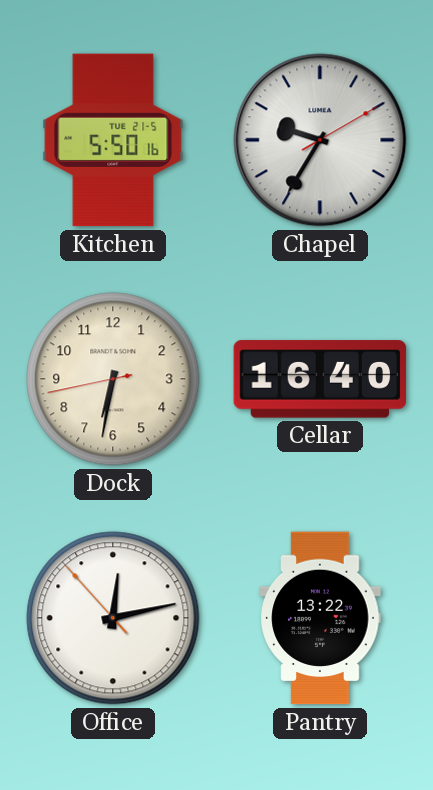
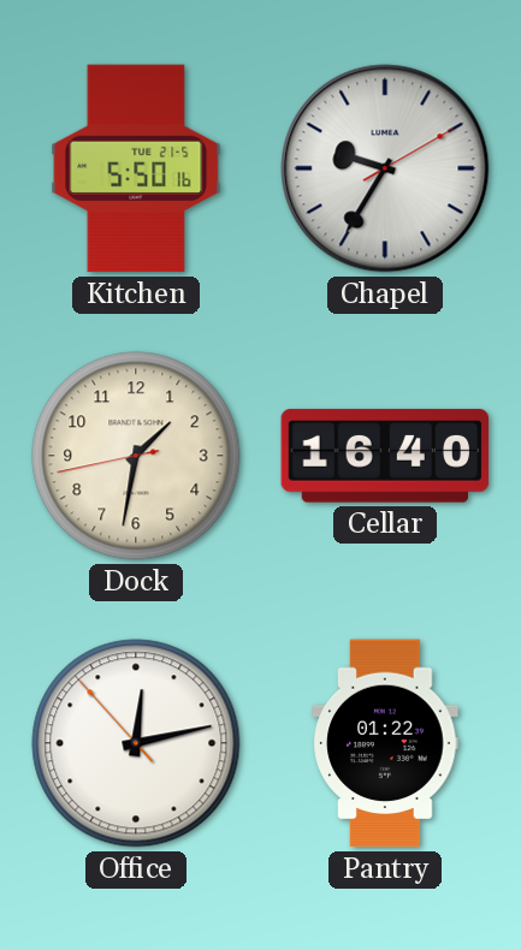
Dock: 6:31 -> 1:31
Pantry: 13:22 -> 01:22
